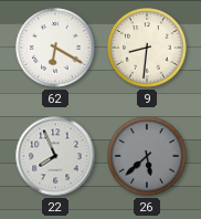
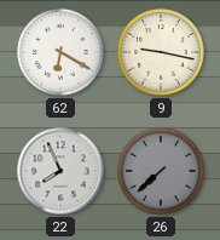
9: 8:31 -> 9:17
26: 5:38 -> 7:38
